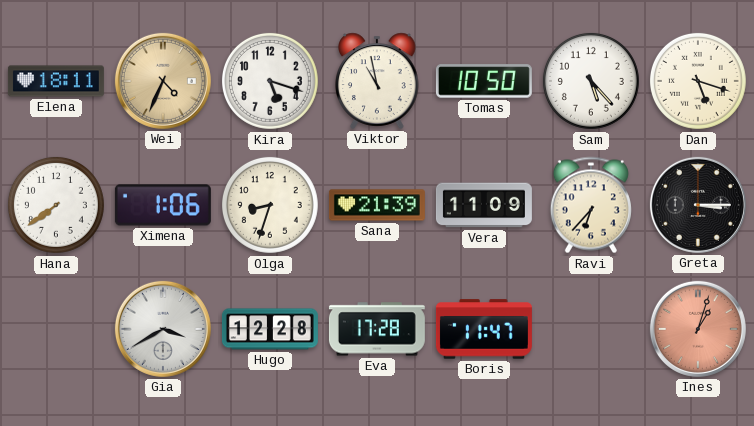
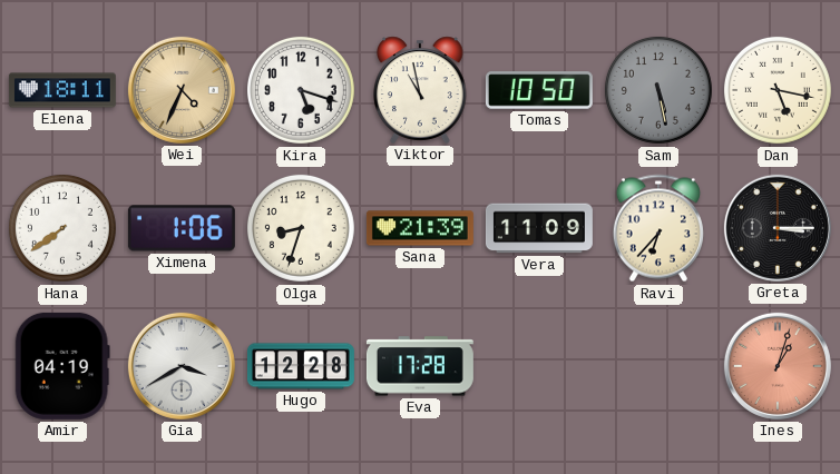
Sam: 5:23 -> 5:28
Sam dial: white -> grey
Dan: 5:18 -> 5:17
Amir: none -> 04:19
Boris: 11:47 -> none
